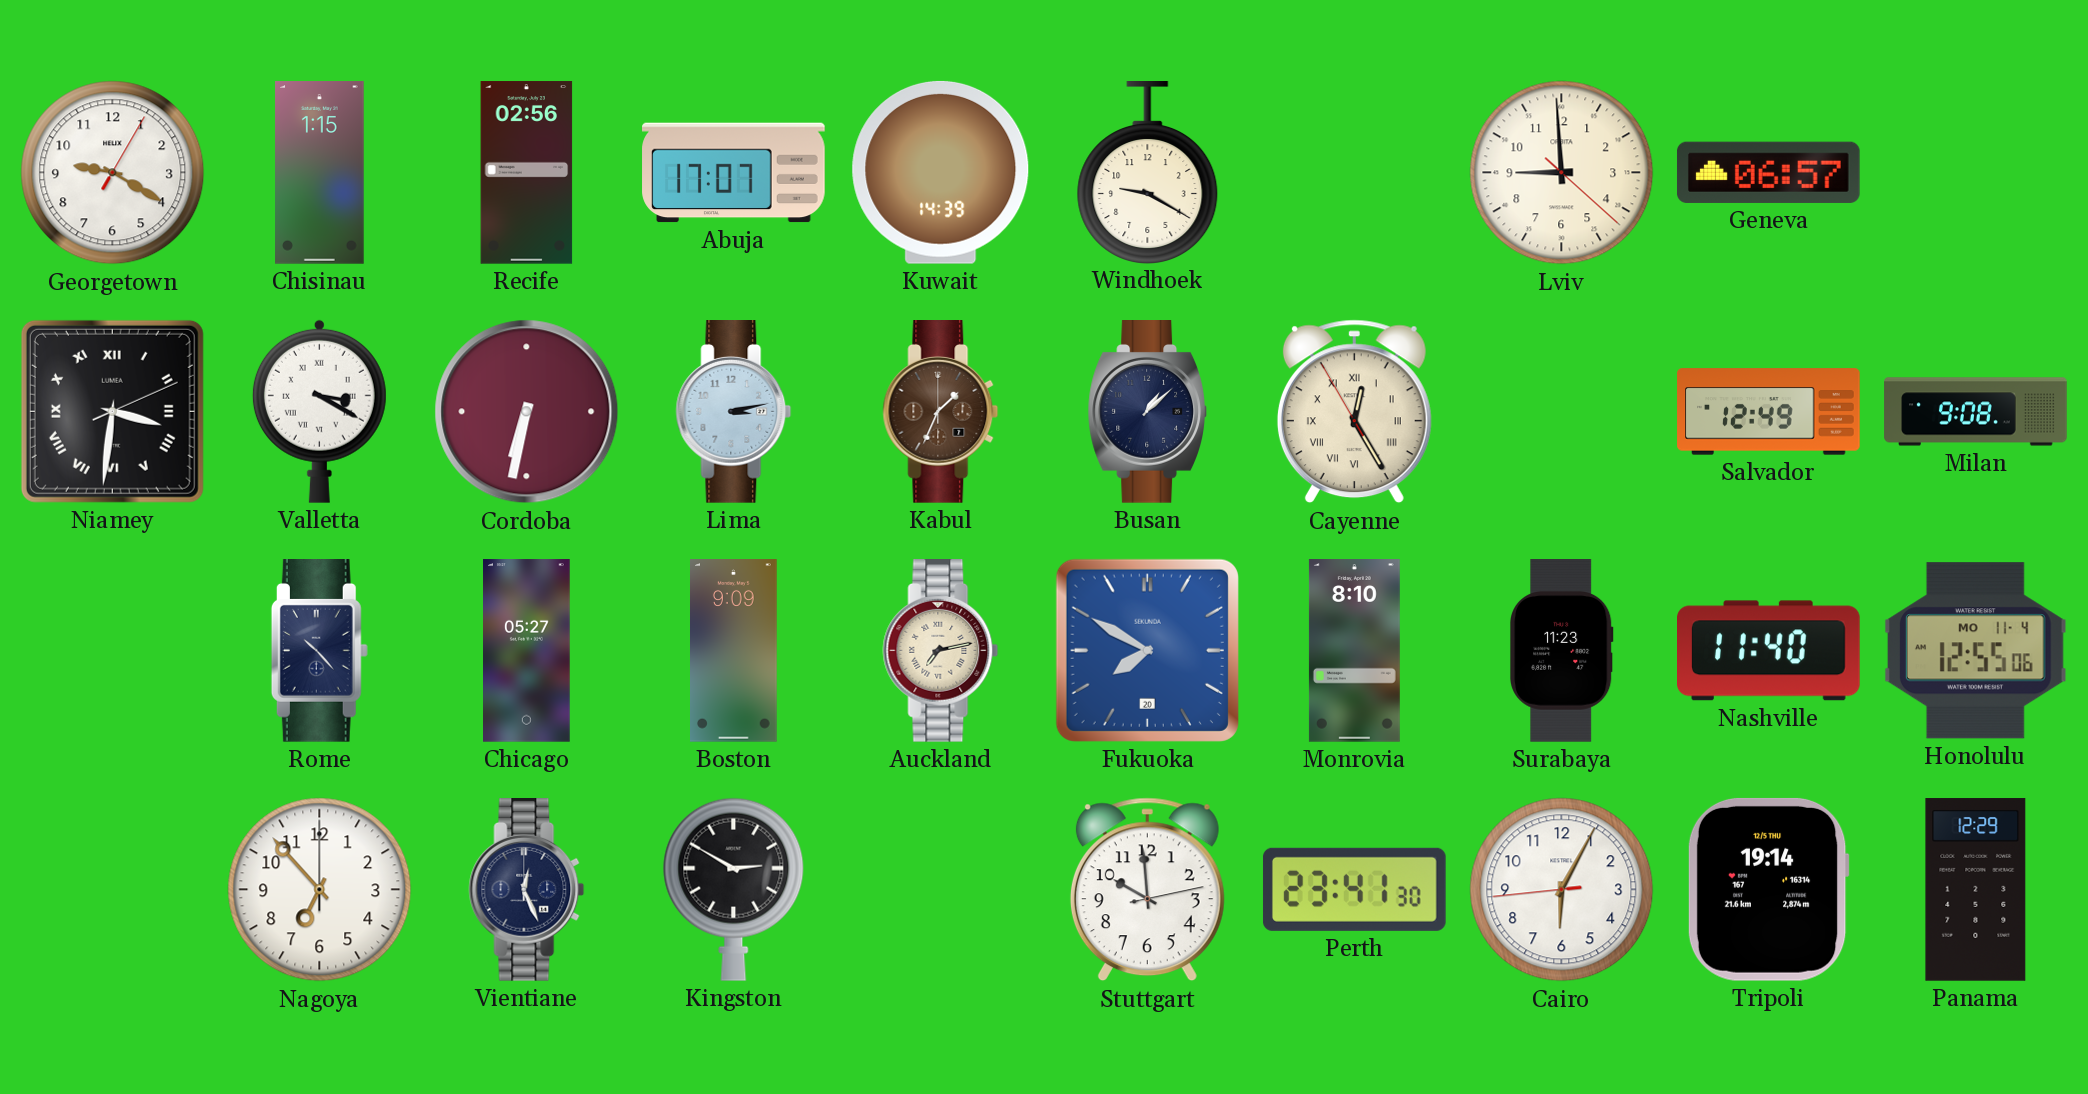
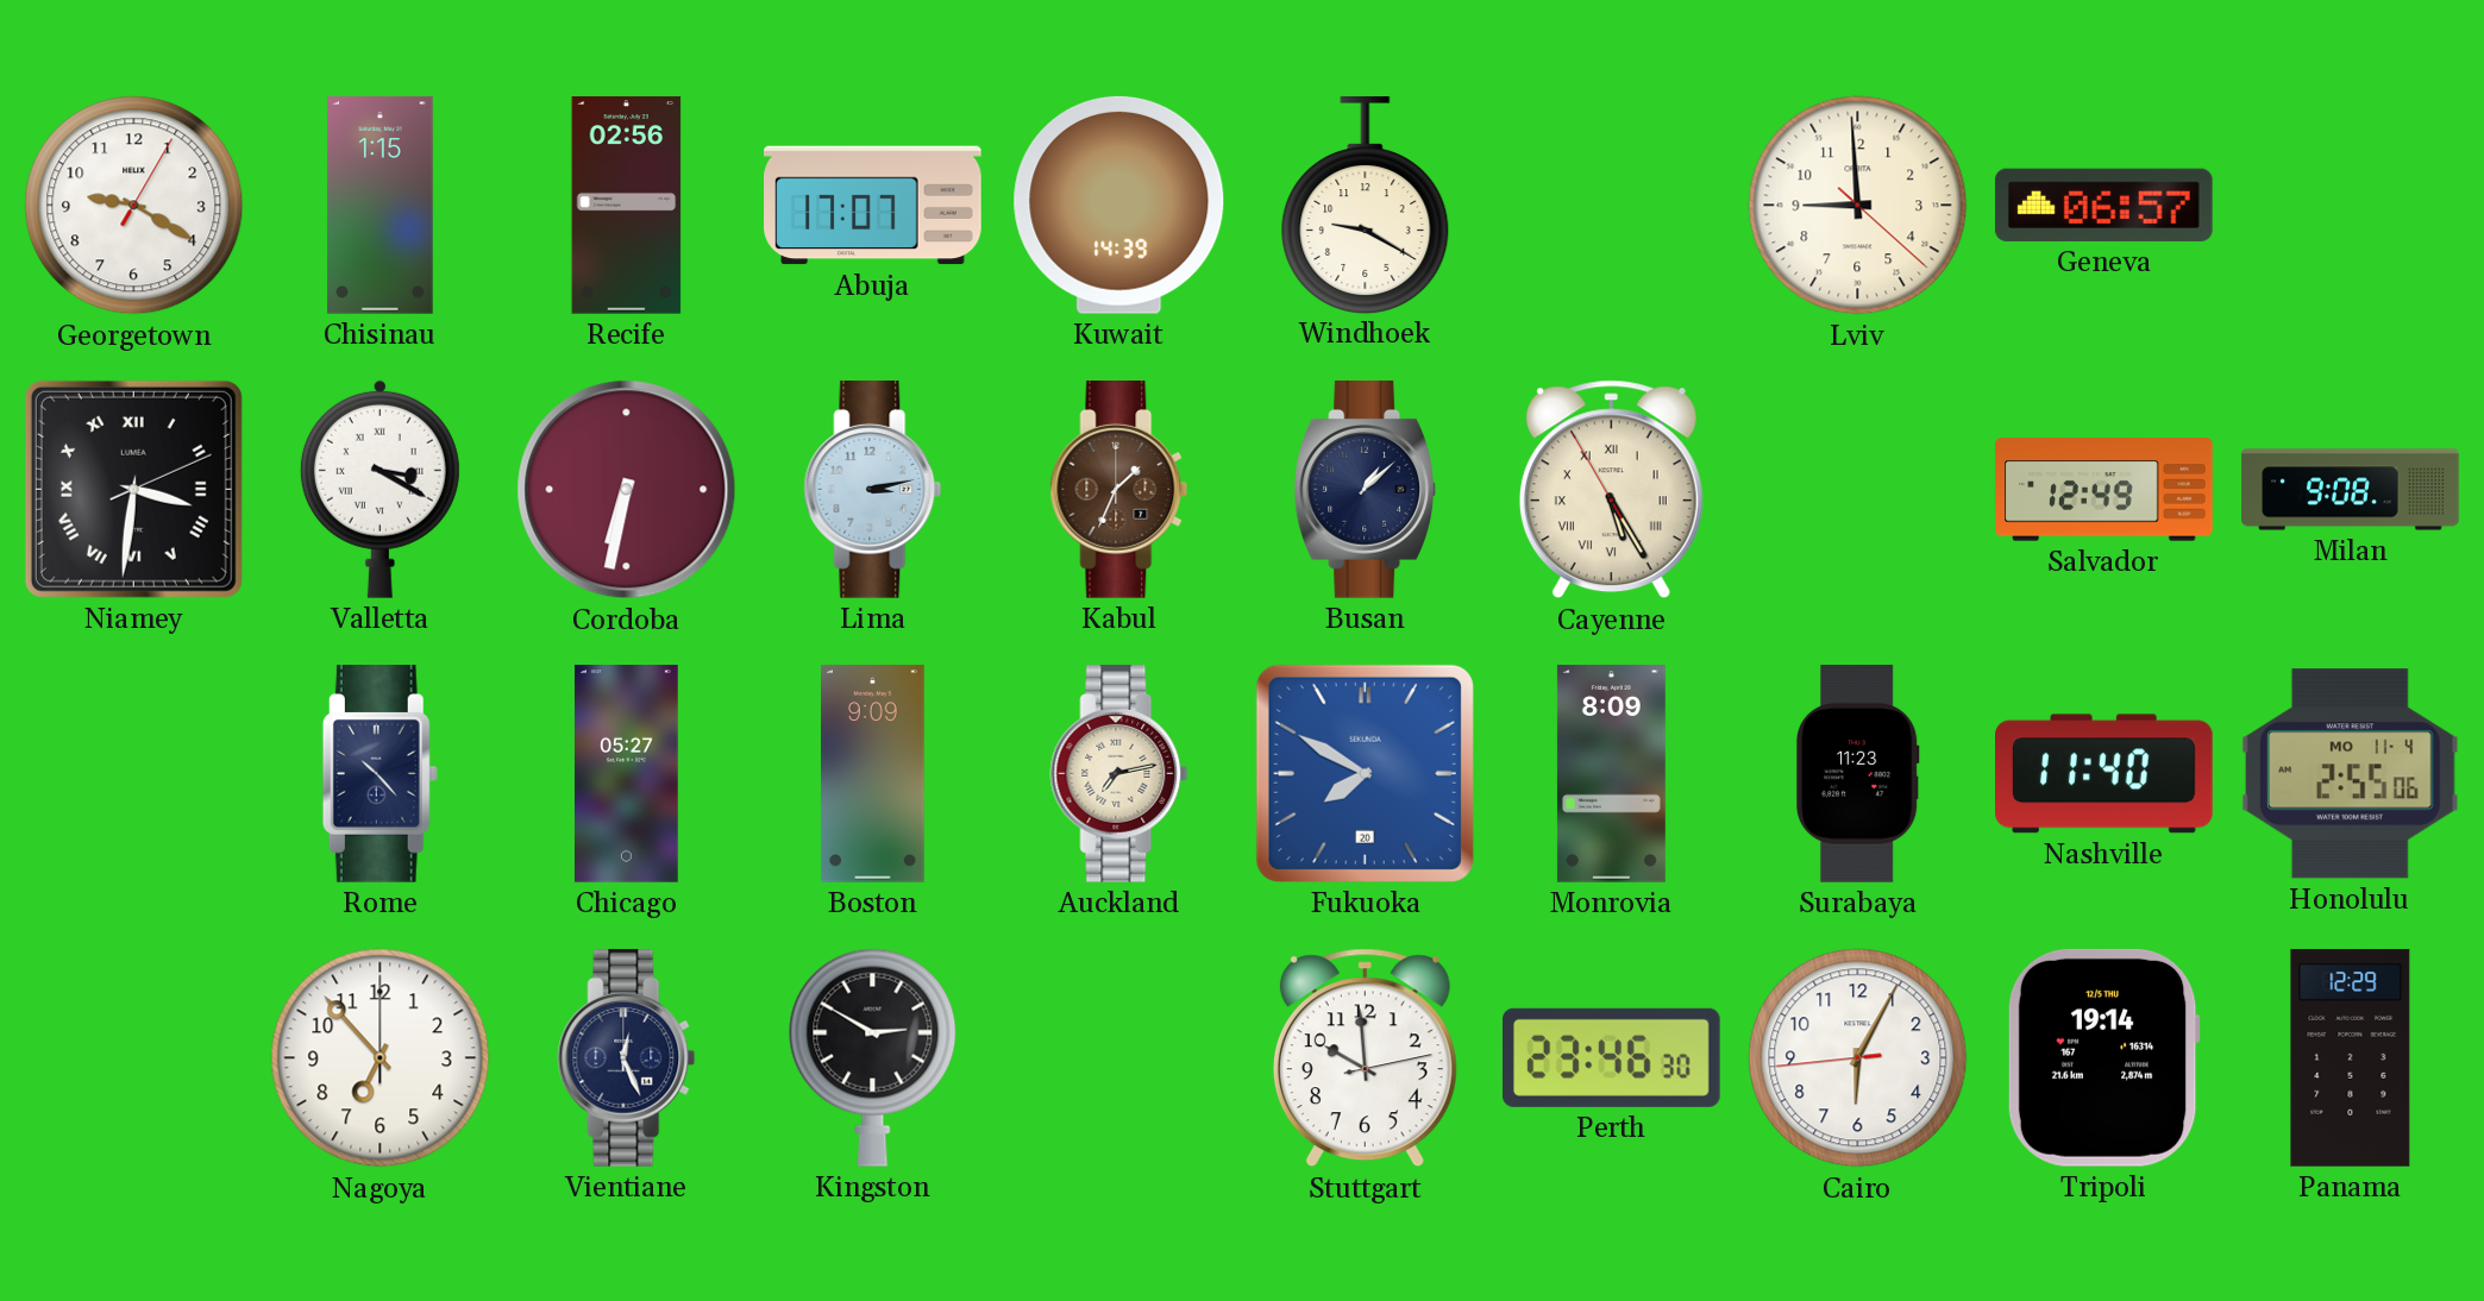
Cayenne: 12:24 -> 5:24
Monrovia: 8:10 -> 8:09
Honolulu: 12:55 -> 2:55
Perth: 23:41 -> 23:46
